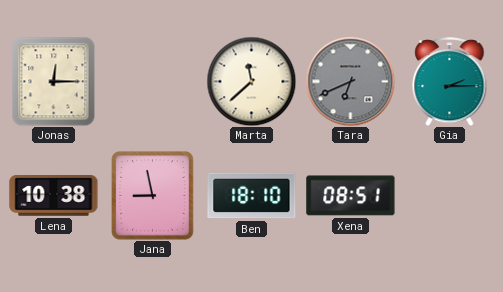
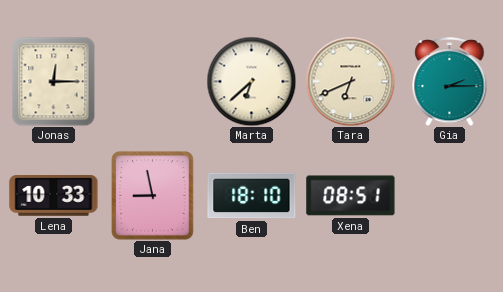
Marta: 11:38 -> 6:38
Tara dial: grey -> cream
Lena: 10:38 -> 10:33
